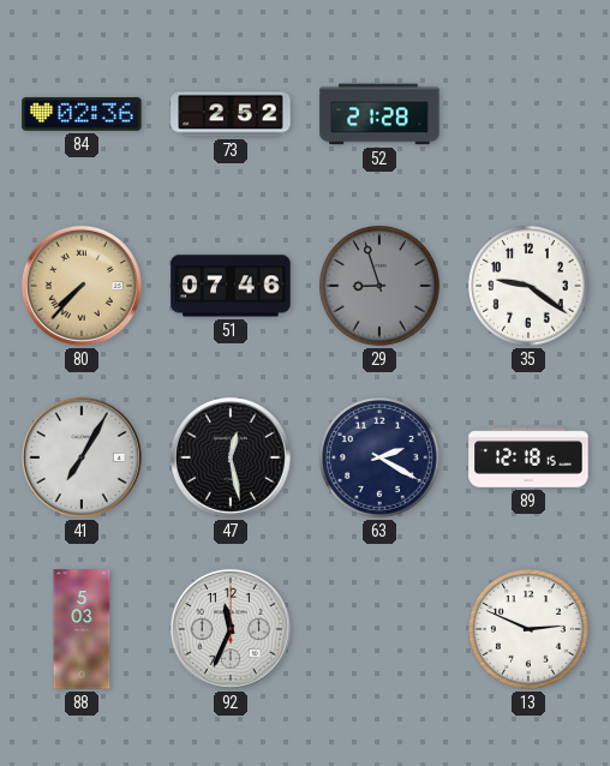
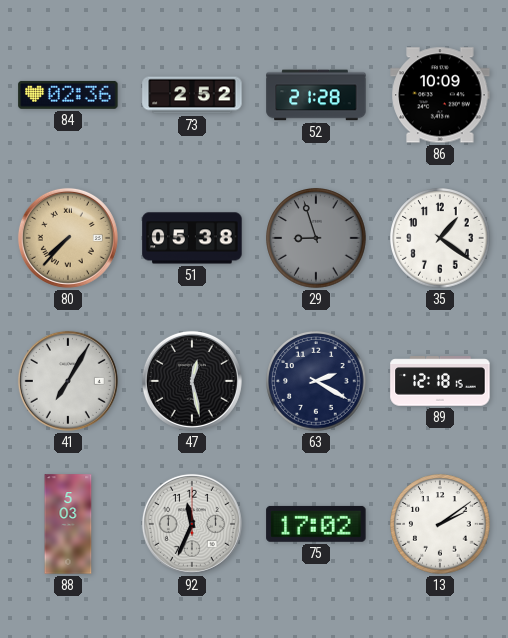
86: none -> 10:09
51: 07:46 -> 05:38
35: 9:21 -> 1:21
75: none -> 17:02
13: 2:49 -> 2:09
